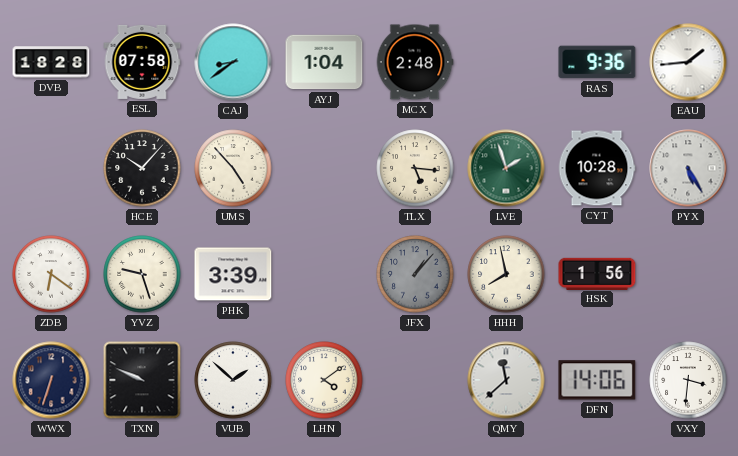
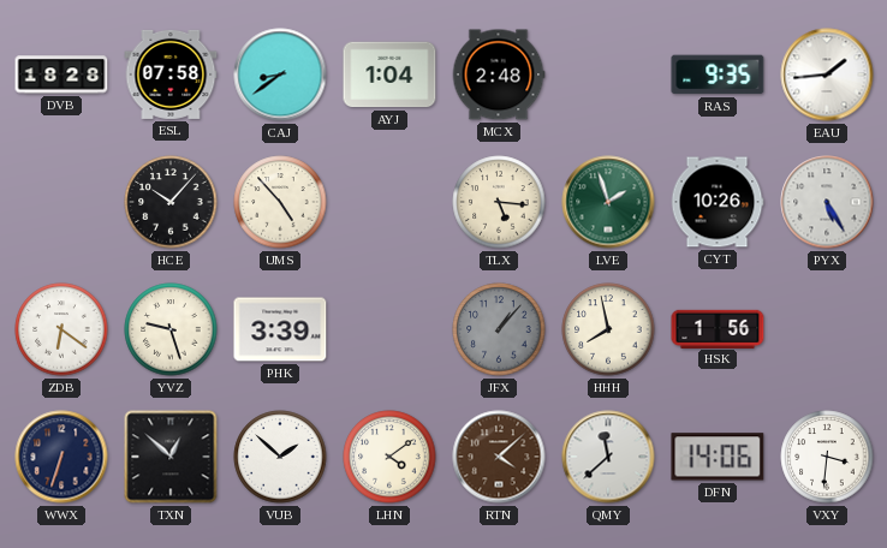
RAS: 9:36 -> 9:35
CYT: 10:28 -> 10:26
TXN: 9:49 -> 12:52
RTN: none -> 4:08
